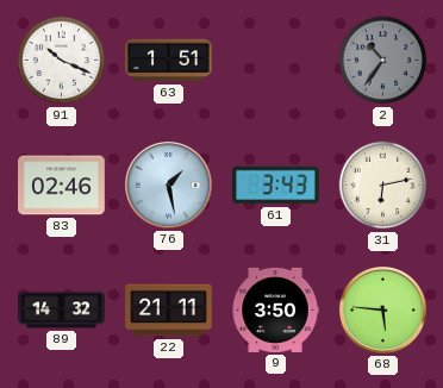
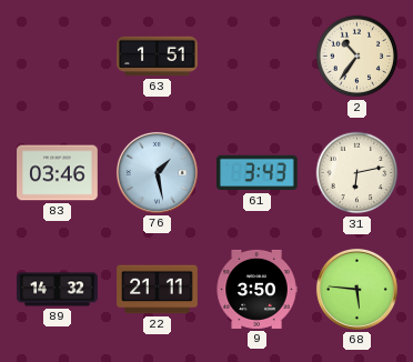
91: 10:19 -> none
2 dial: grey -> cream
83: 02:46 -> 03:46
